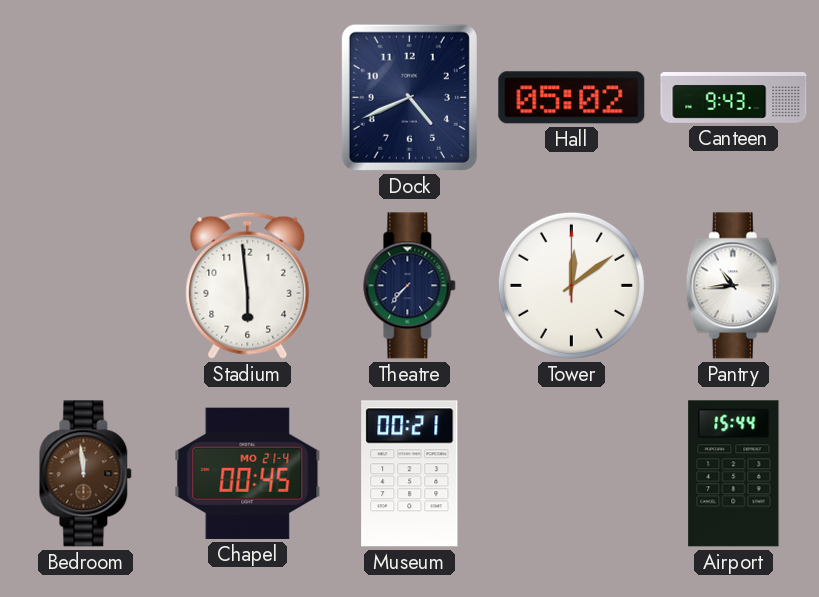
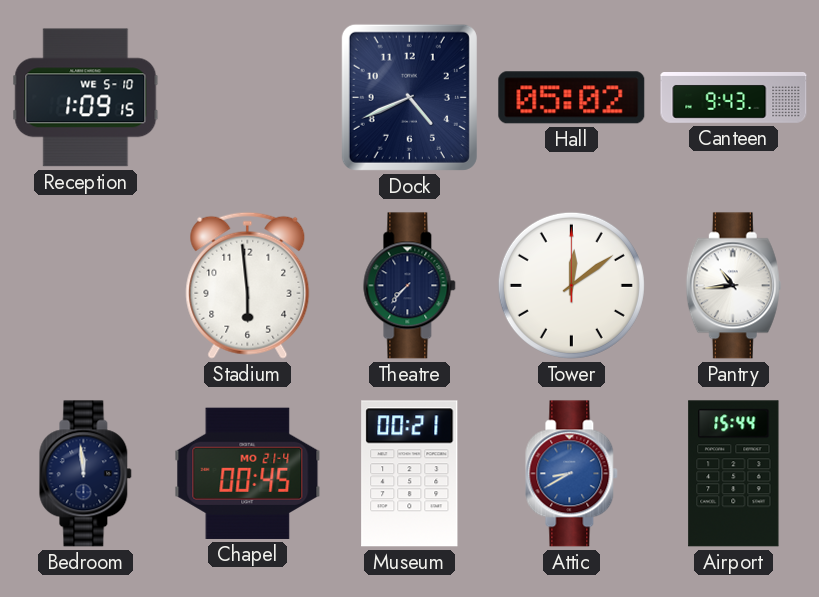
Reception: none -> 1:09
Bedroom dial: brown -> navy
Attic: none -> 8:40
